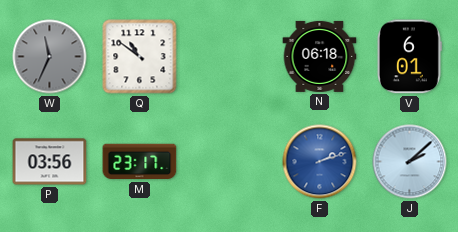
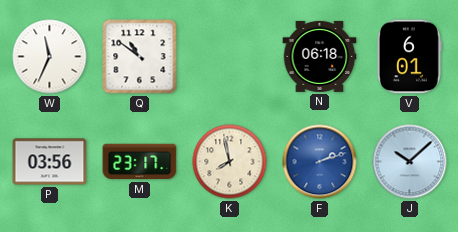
W dial: grey -> white
K: none -> 7:58
J: 2:08 -> 10:08
